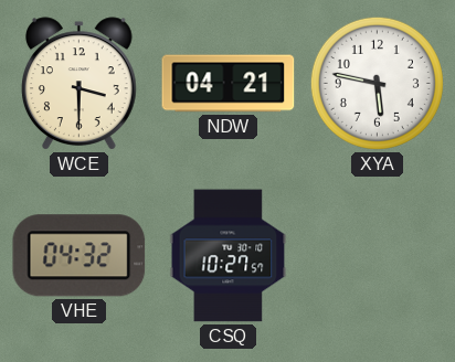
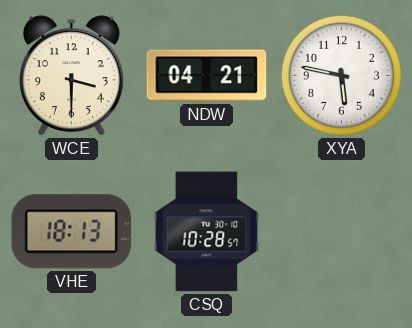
VHE: 04:32 -> 18:13
CSQ: 10:27 -> 10:28
